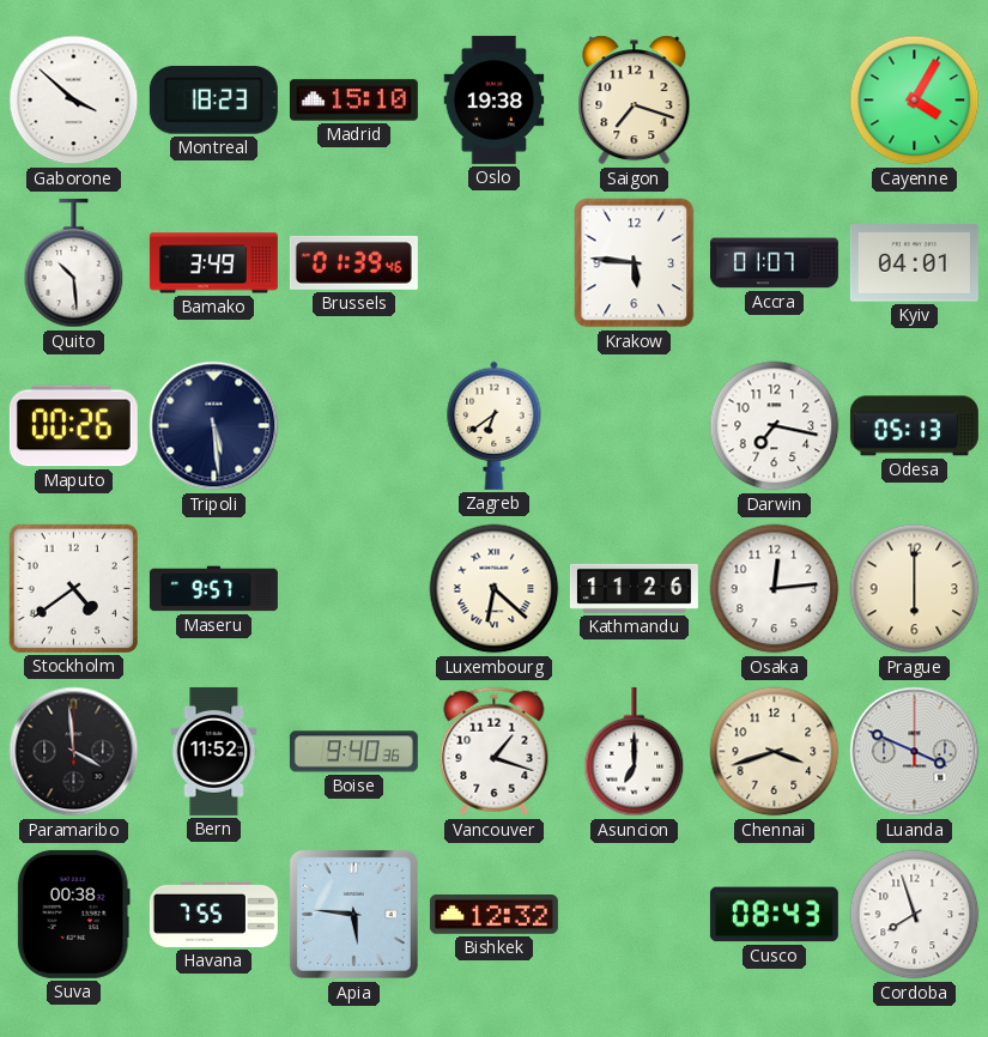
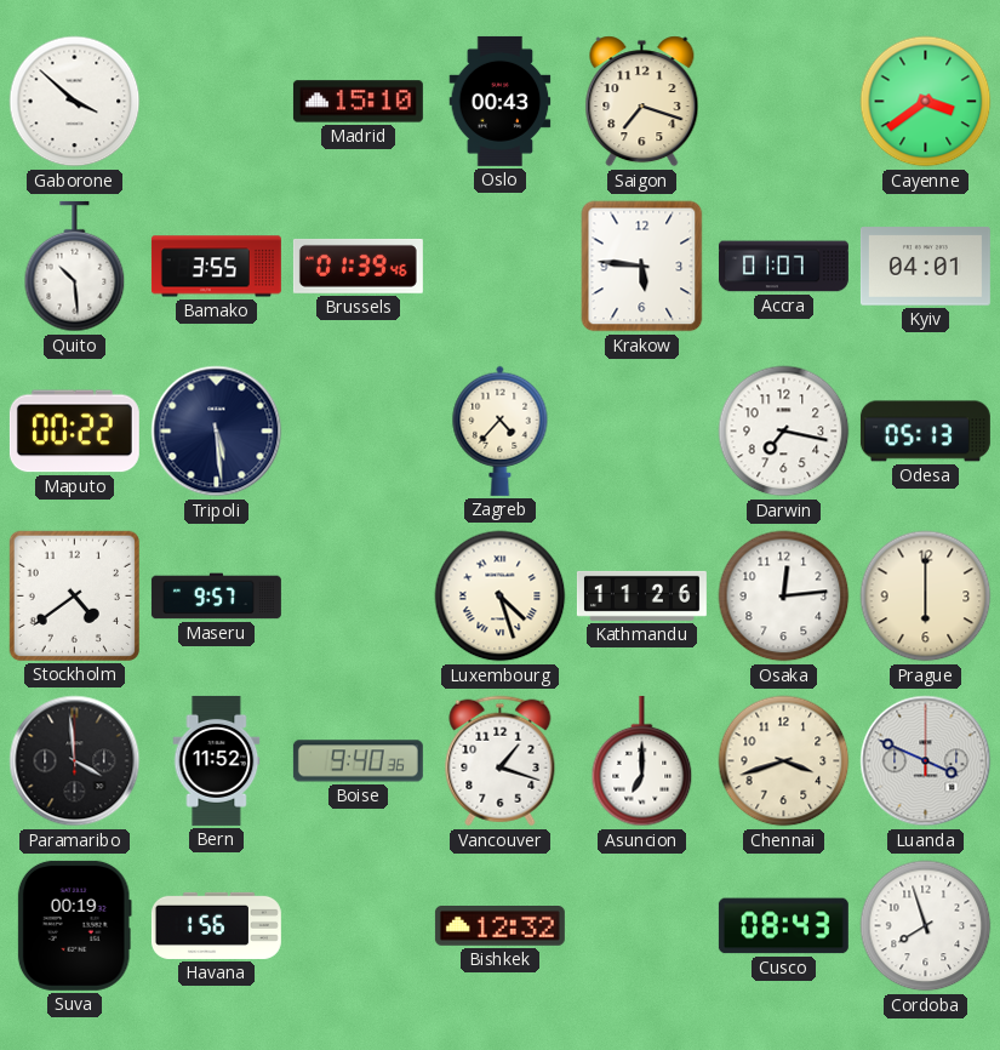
Montreal: 18:23 -> none
Oslo: 19:38 -> 00:43
Cayenne: 4:05 -> 3:39
Bamako: 3:49 -> 3:55
Maputo: 00:26 -> 00:22
Zagreb: 6:39 -> 4:37
Luxembourg: 6:22 -> 4:27
Suva: 00:38 -> 00:19
Havana: 7:55 -> 1:56
Apia: 5:46 -> none
